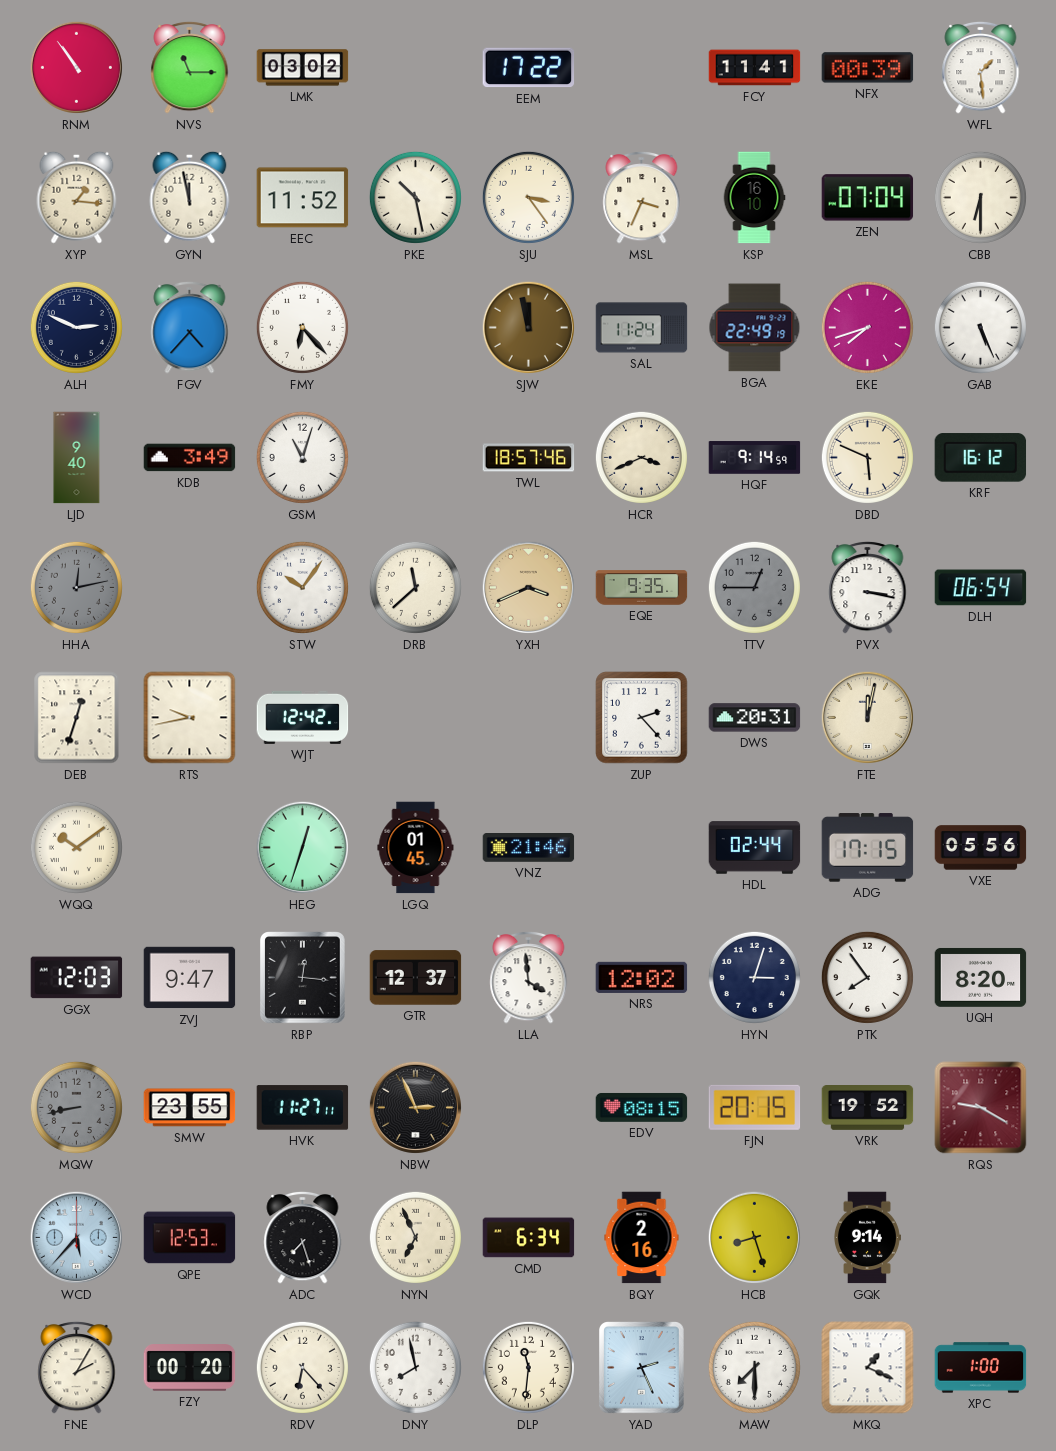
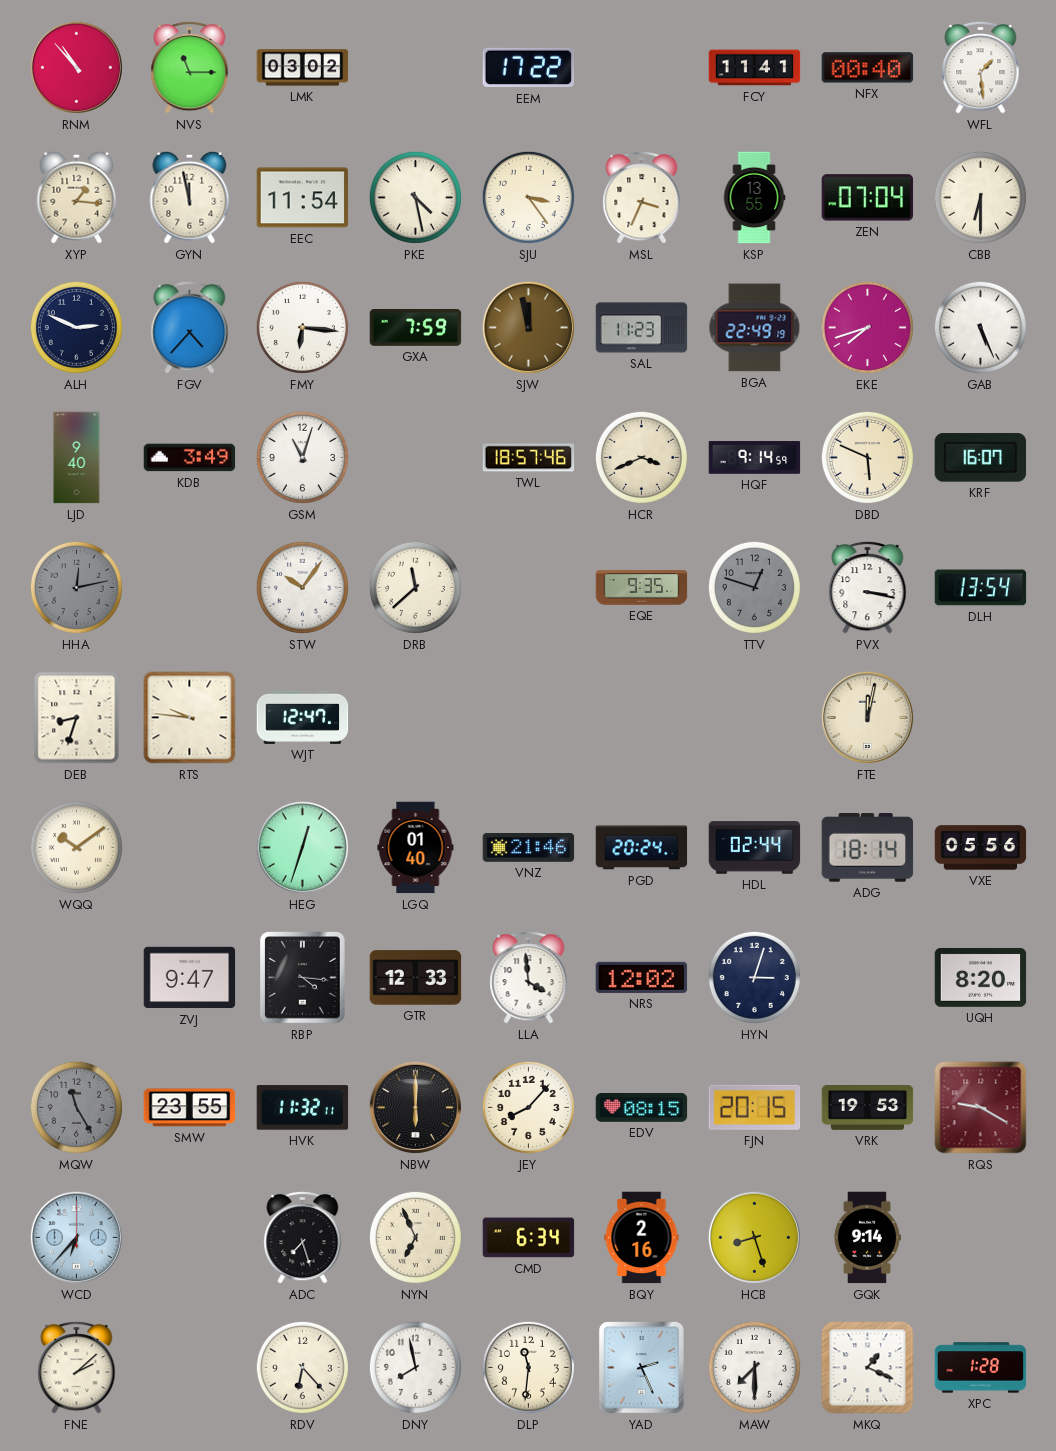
RNM: 10:54 -> 10:53
NFX: 00:39 -> 00:40
EEC: 11:52 -> 11:54
PKE: 10:28 -> 4:28
KSP: 16:10 -> 13:55
FMY: 6:23 -> 6:16
GXA: none -> 7:59
SAL: 11:24 -> 11:23
KRF: 16:12 -> 16:07
YXH: 3:41 -> none
TTV: 12:45 -> 12:48
DLH: 06:54 -> 13:54
DEB: 12:33 -> 8:33
RTS: 9:43 -> 9:46
WJT: 12:42 -> 12:47
ZUP: 2:23 -> none
DWS: 20:31 -> none
LGQ: 01:45 -> 01:40
PGD: none -> 20:24
ADG: 17:15 -> 18:14
GGX: 12:03 -> none
RBP: 12:16 -> 4:16
GTR: 12:37 -> 12:33
PTK: 7:54 -> none
MQW: 8:43 -> 11:25
HVK: 11:27 -> 11:32
NBW: 2:56 -> 6:00
JEY: none -> 8:07
VRK: 19:52 -> 19:53
WCD: 5:37 -> 6:37
QPE: 12:53 -> none
FNE: 2:05 -> 2:08
FZY: 00:20 -> none
XPC: 1:00 -> 1:28
